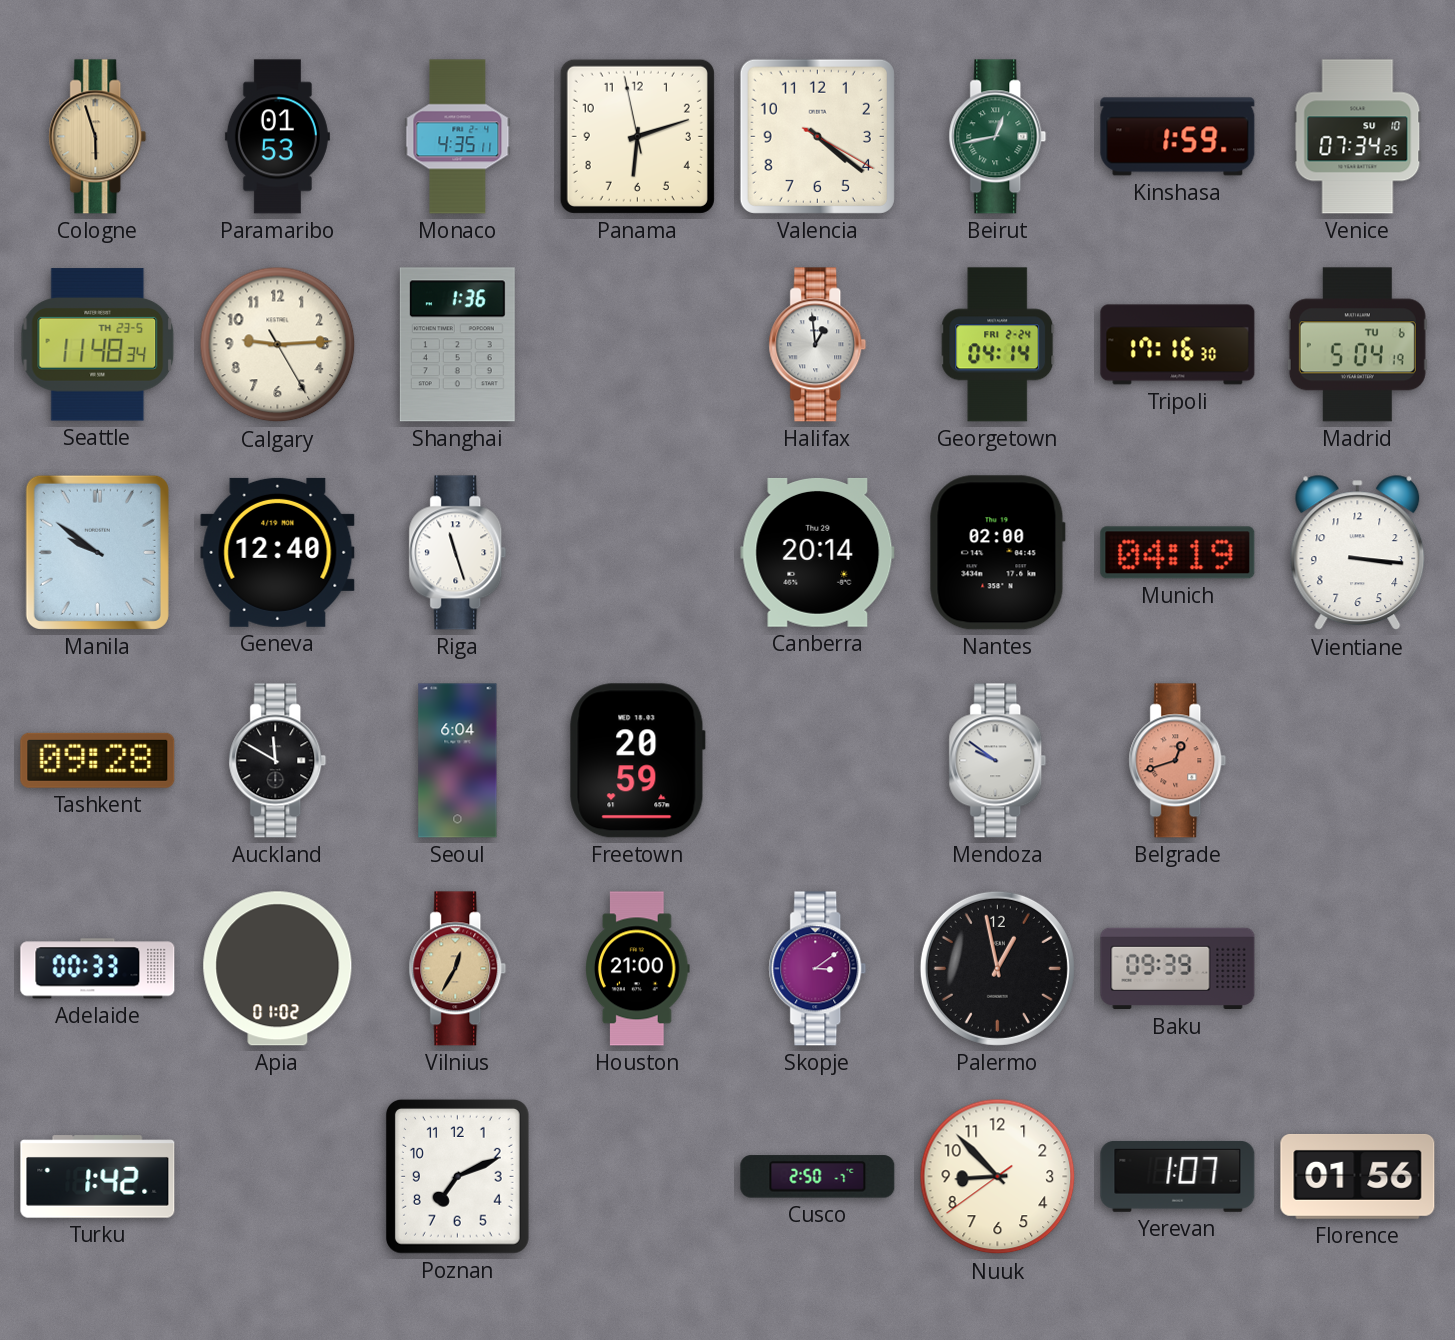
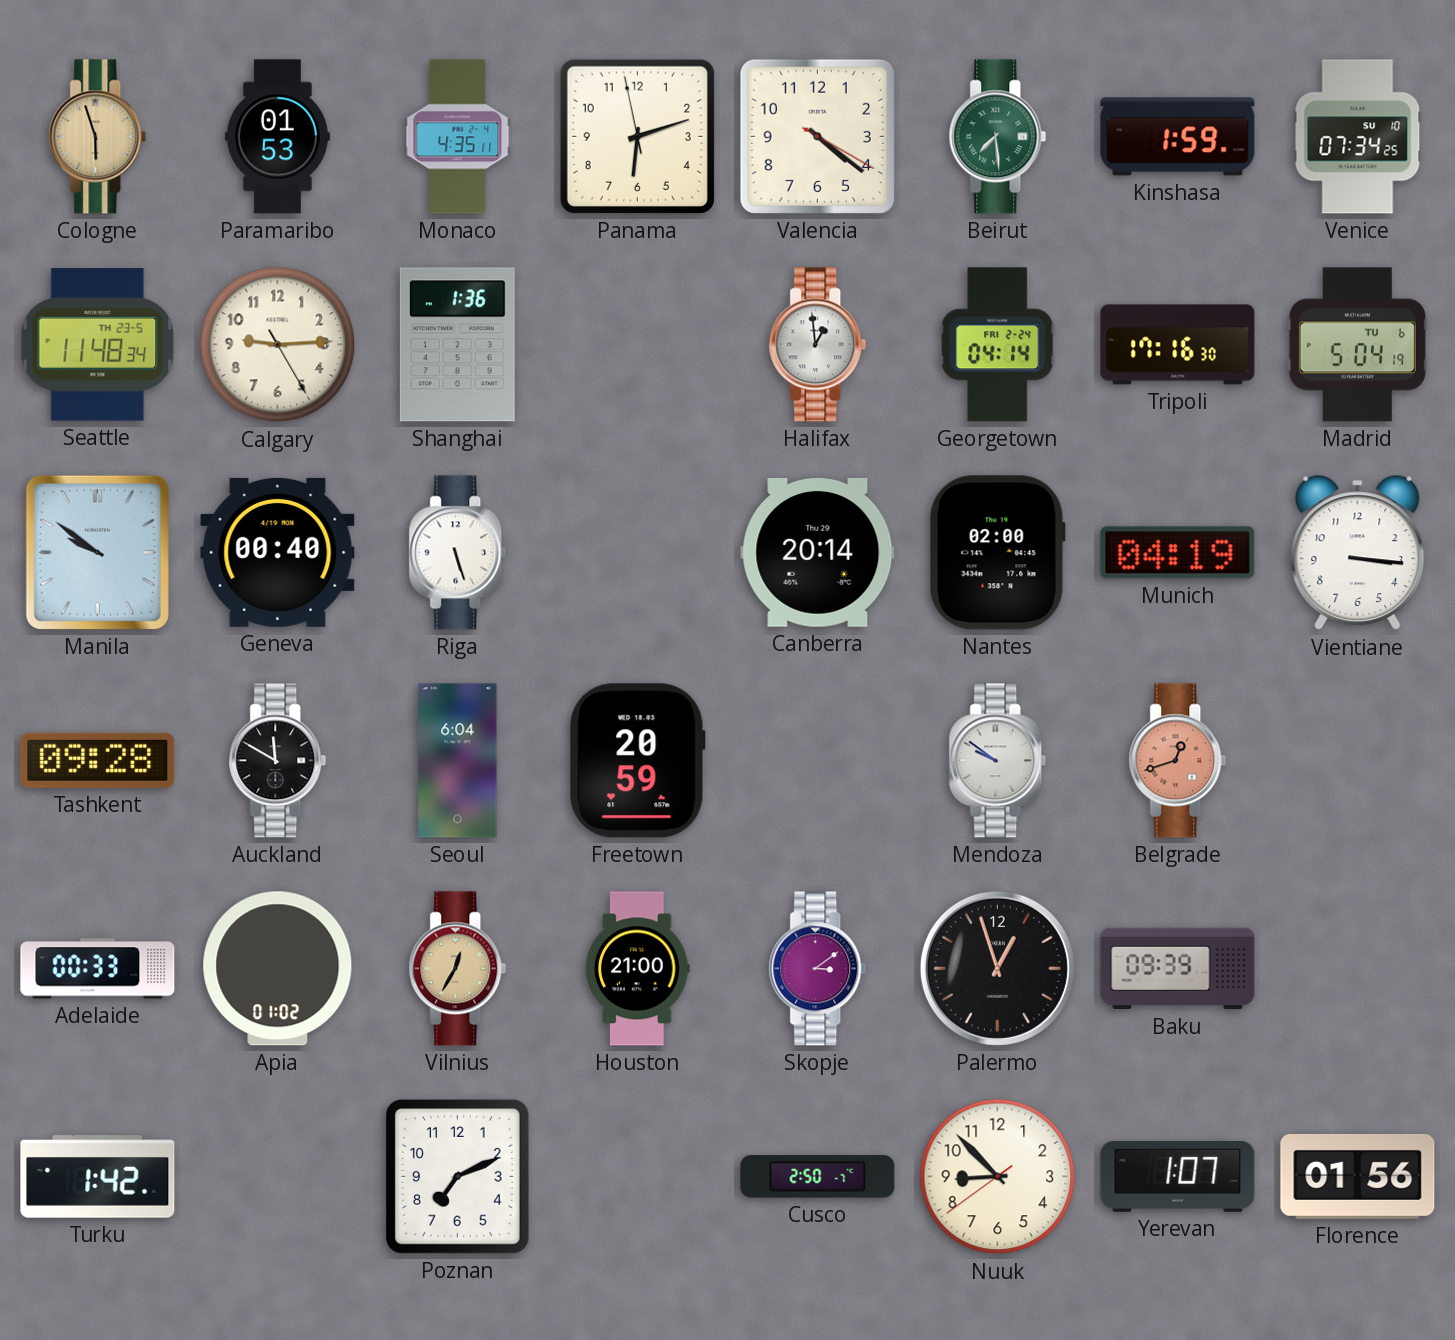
Beirut: 12:43 -> 7:29
Geneva: 12:40 -> 00:40
Riga: 11:27 -> 5:27
Palermo: 12:58 -> 12:57
